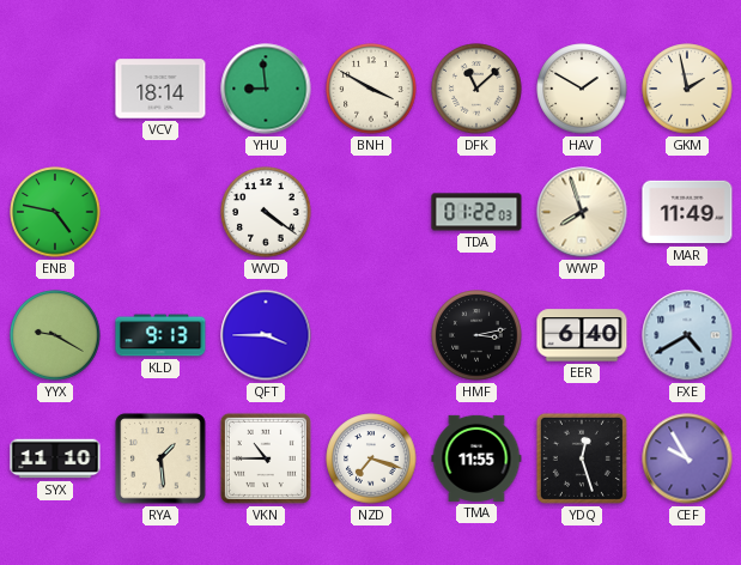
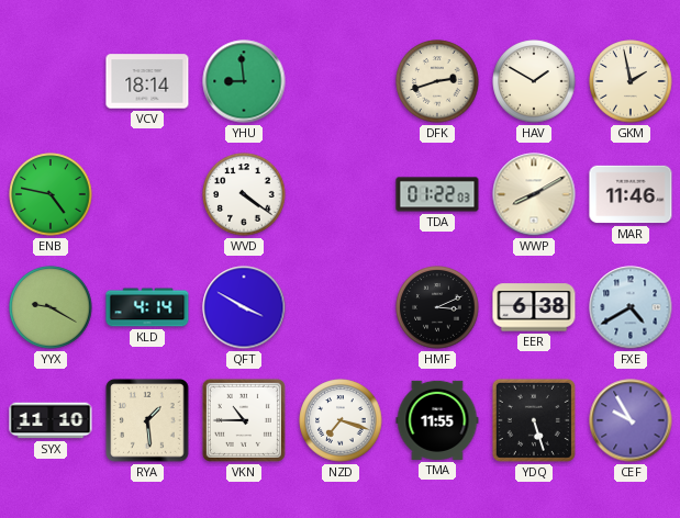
BNH: 3:50 -> none
DFK: 11:08 -> 2:42
WWP: 7:57 -> 8:10
MAR: 11:49 -> 11:46
KLD: 9:13 -> 4:14
QFT: 3:45 -> 3:50
HMF: 3:13 -> 3:11
EER: 6:40 -> 6:38
YDQ: 12:27 -> 5:27
